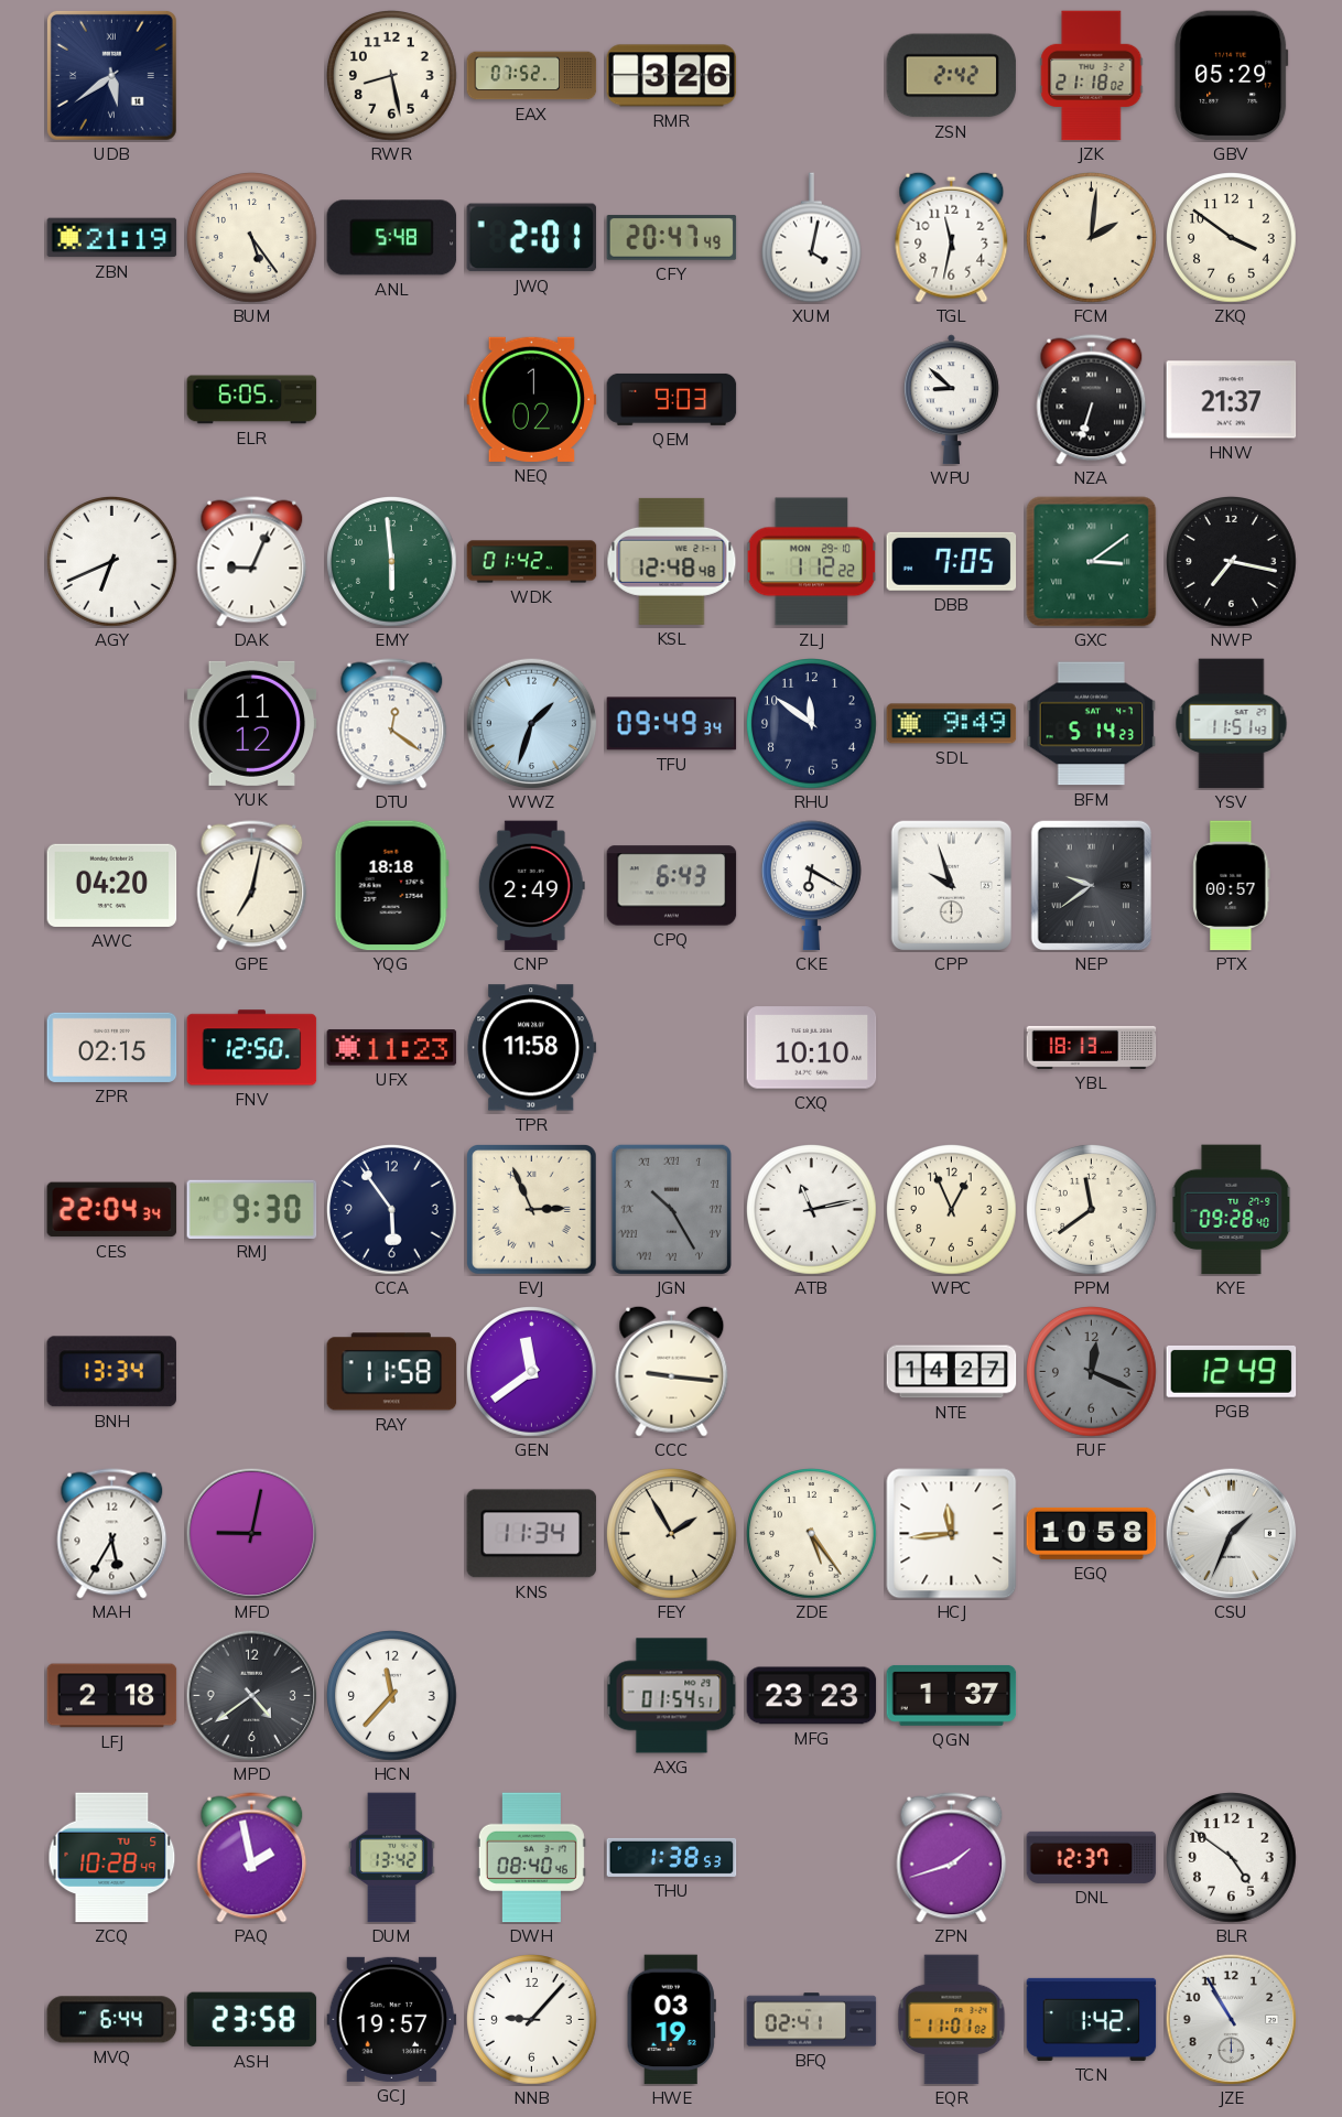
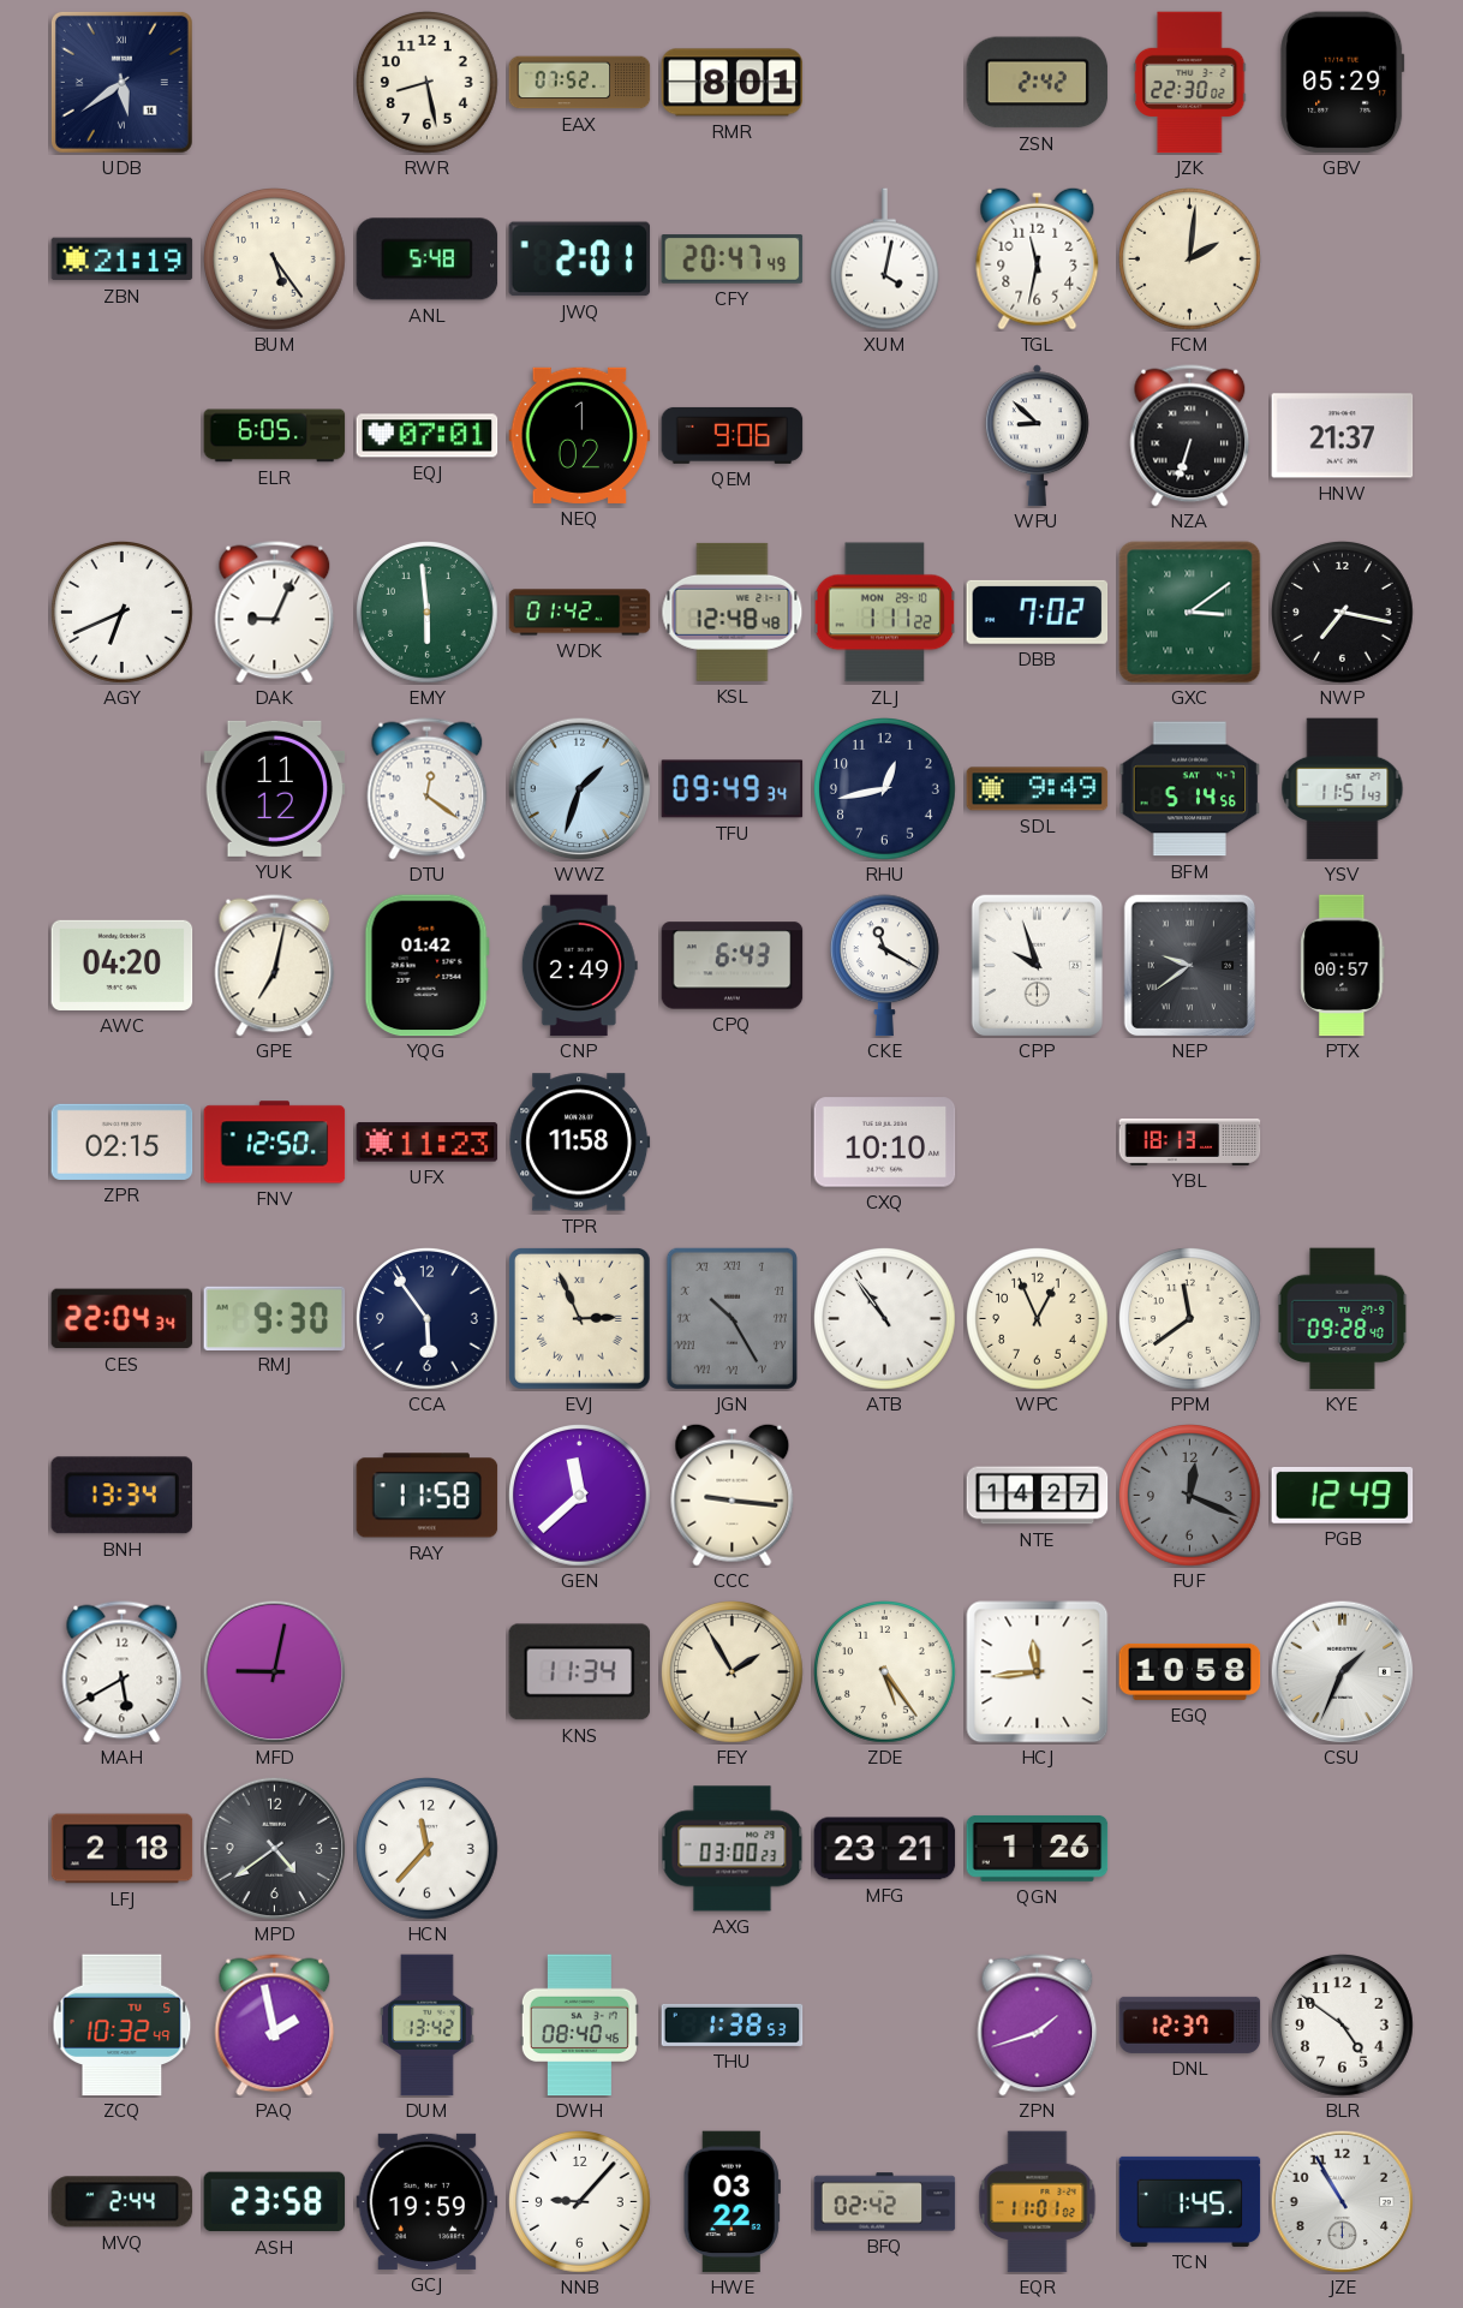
RMR: 3:26 -> 8:01
JZK: 21:18 -> 22:30
ZKQ: 3:51 -> none
EQJ: none -> 07:01
QEM: 9:03 -> 9:06
ZLJ: 1:12 -> 1:11
DBB: 7:05 -> 7:02
RHU: 11:51 -> 12:43
BFM: 5:14:23 -> 5:14:56
YQG: 18:18 -> 01:42
CKE: 6:20 -> 11:20
ATB: 11:13 -> 10:54
GEN: 11:39 -> 11:38
MAH: 5:35 -> 5:40
AXG: 01:54 -> 03:00
MFG: 23:23 -> 23:21
QGN: 1:37 -> 1:26
ZCQ: 10:28 -> 10:32
MVQ: 6:44 -> 2:44
GCJ: 19:57 -> 19:59
HWE: 03:19 -> 03:22
BFQ: 02:41 -> 02:42
TCN: 1:42 -> 1:45
